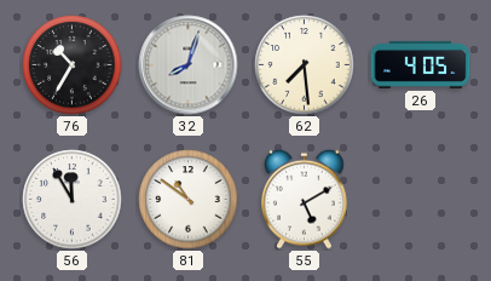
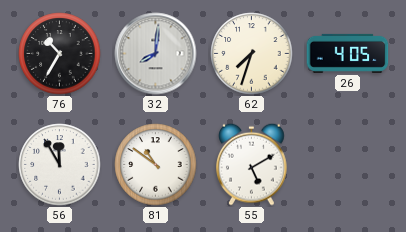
32: 8:03 -> 8:01
62: 7:29 -> 7:33
